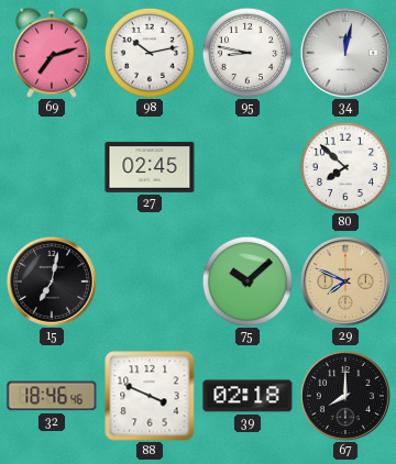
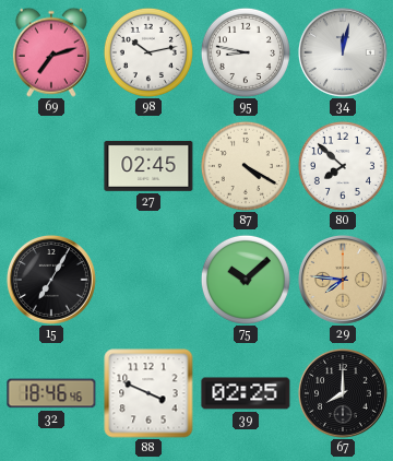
87: none -> 4:20
15: 7:02 -> 7:05
29: 7:49 -> 7:46
39: 02:18 -> 02:25
